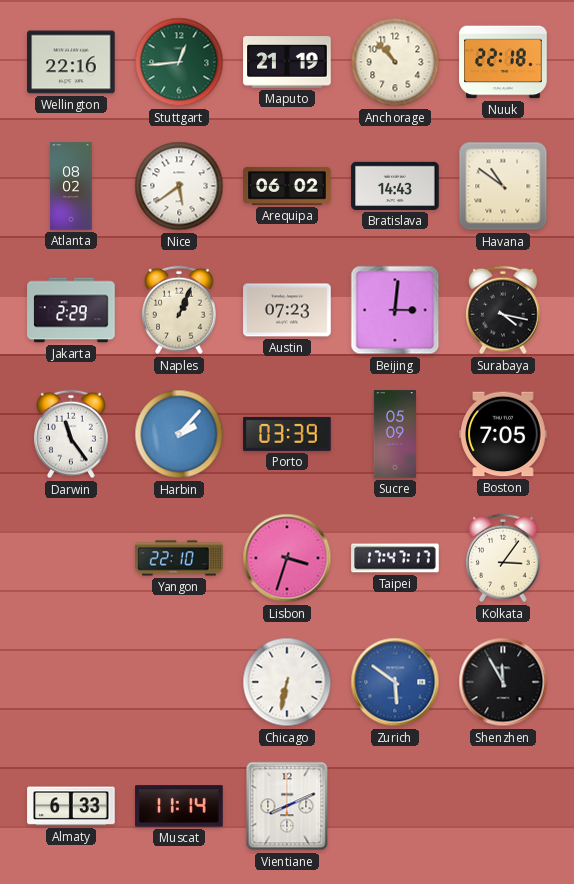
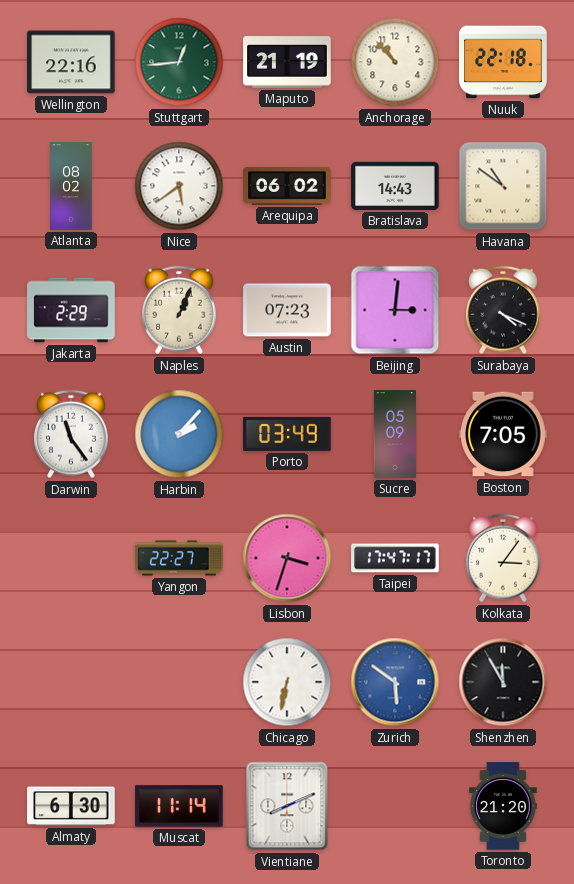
Surabaya: 4:17 -> 4:19
Porto: 03:39 -> 03:49
Yangon: 22:10 -> 22:27
Almaty: 6:33 -> 6:30
Toronto: none -> 21:20
